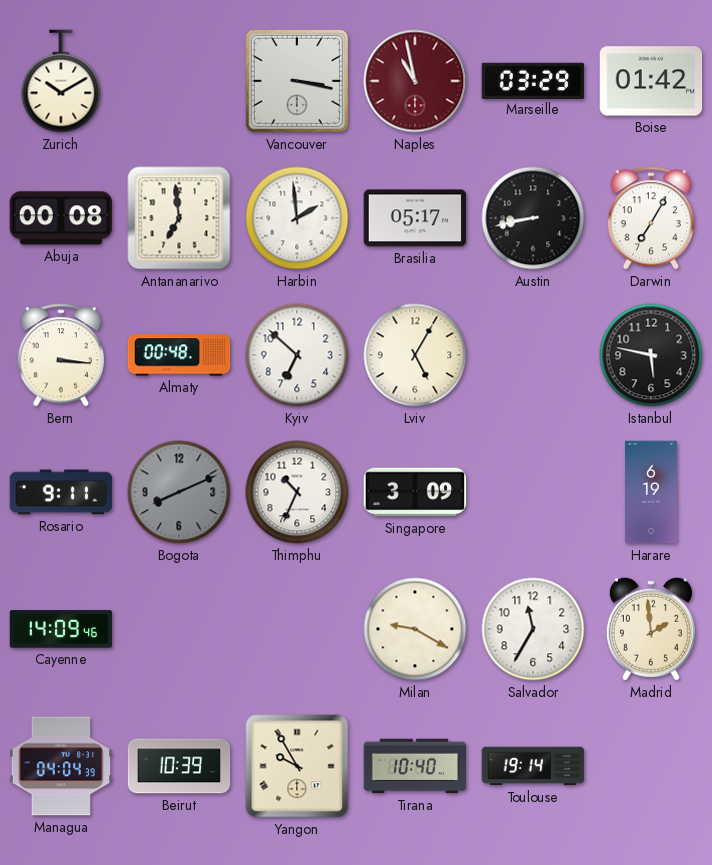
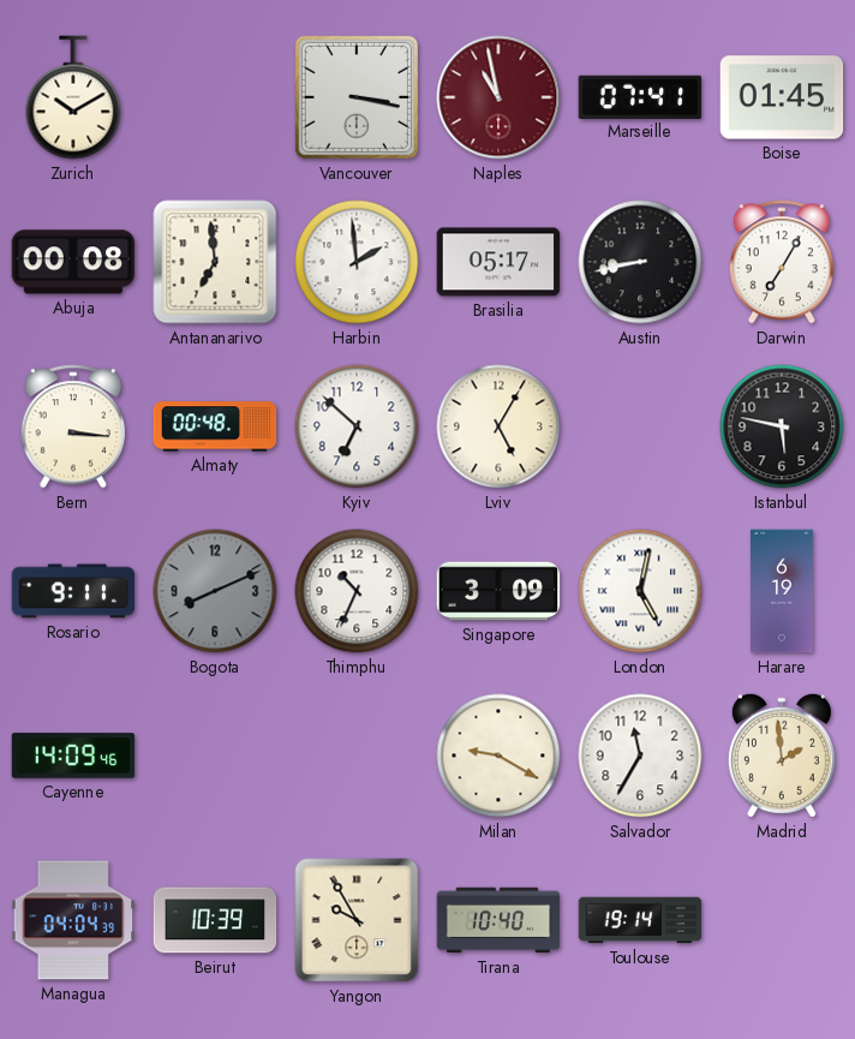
Marseille: 03:29 -> 07:41
Boise: 01:42 -> 01:45
London: none -> 5:02
